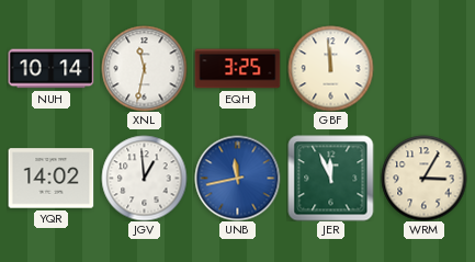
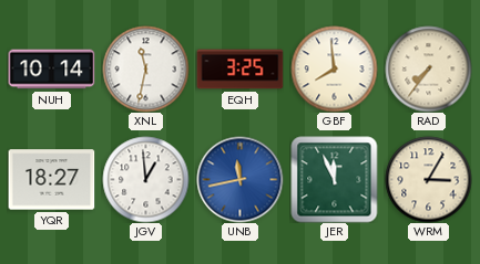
GBF: 11:59 -> 7:59
RAD: none -> 7:36
YQR: 14:02 -> 18:27
